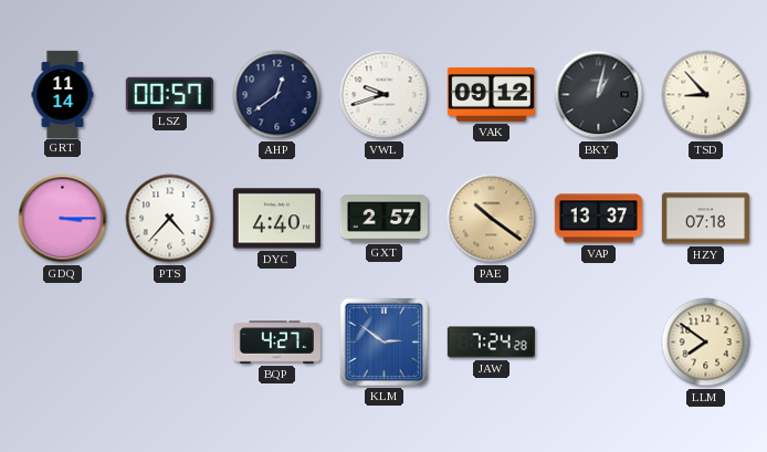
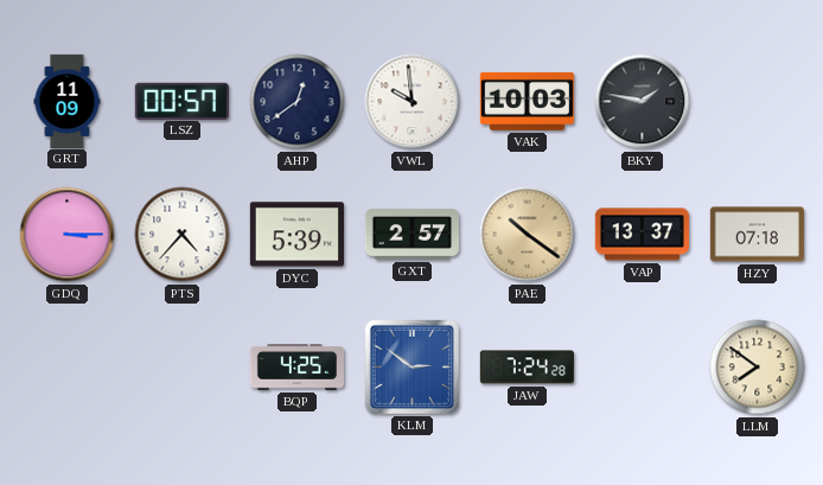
GRT: 11:14 -> 11:09
VWL: 9:42 -> 9:59
VAK: 09:12 -> 10:03
BKY: 1:02 -> 1:47
TSD: 8:53 -> none
DYC: 4:40 -> 5:39
BQP: 4:27 -> 4:25
